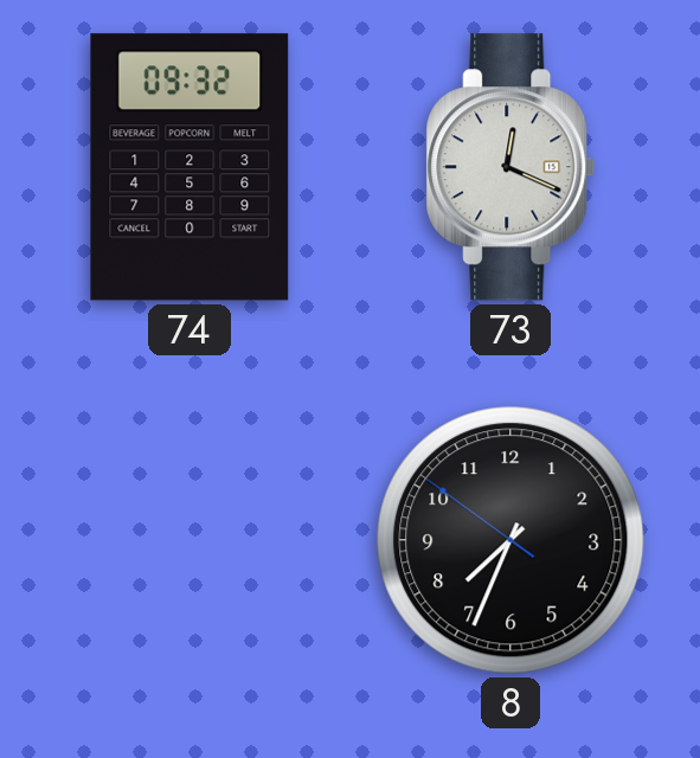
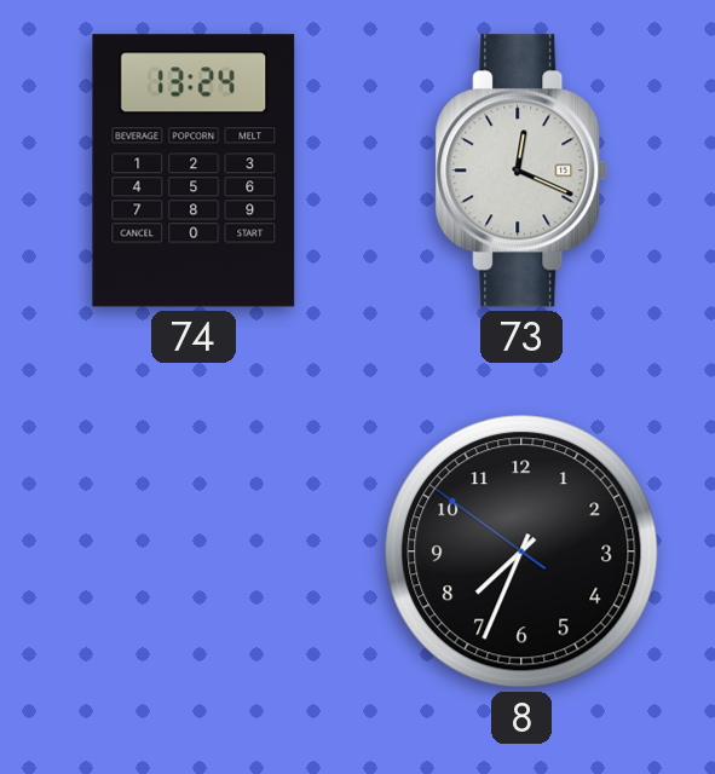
74: 09:32 -> 13:24
